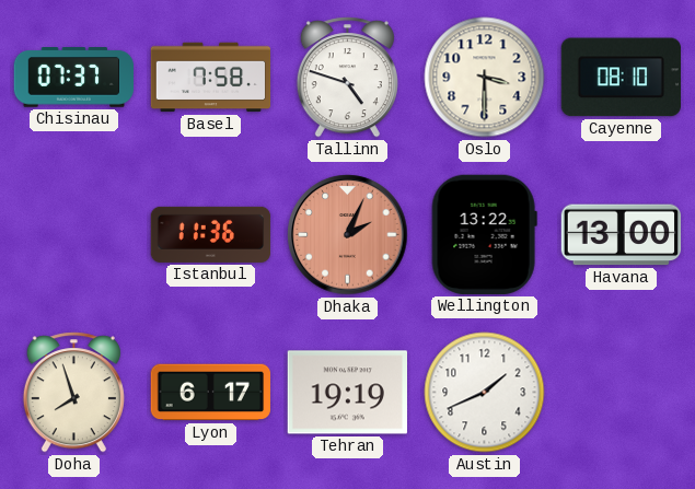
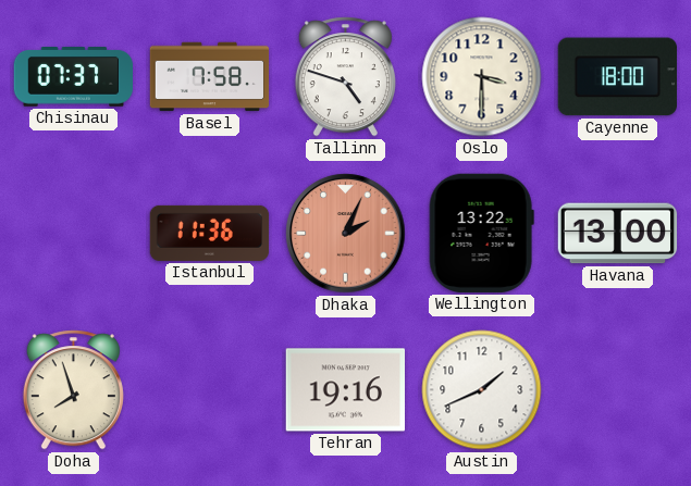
Cayenne: 08:10 -> 18:00
Lyon: 6:17 -> none
Tehran: 19:19 -> 19:16
